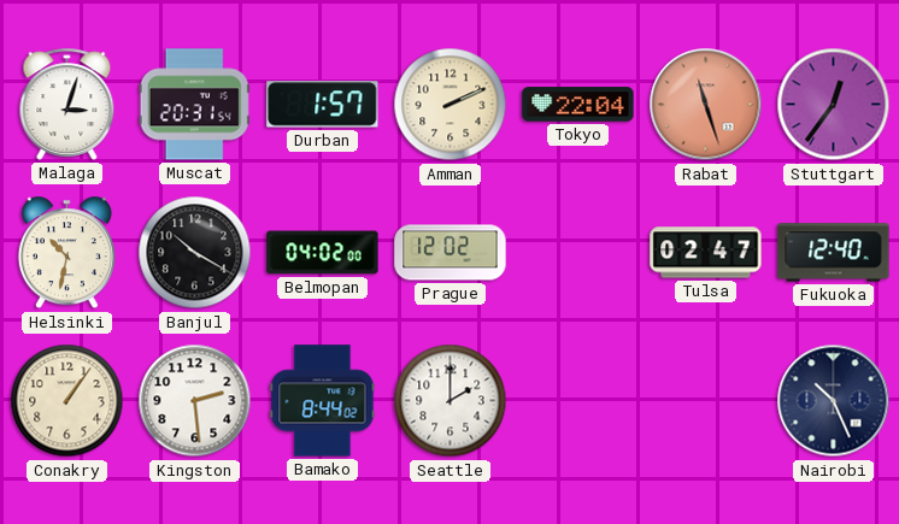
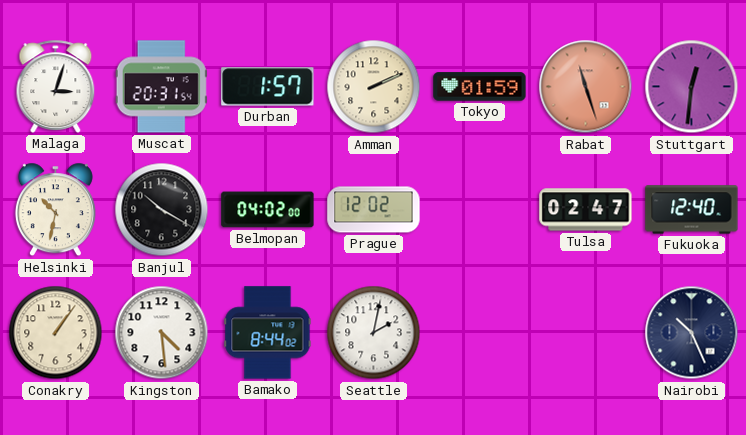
Tokyo: 22:04 -> 01:59
Stuttgart: 12:36 -> 12:31
Kingston: 2:29 -> 4:29
Seattle: 2:00 -> 2:02
